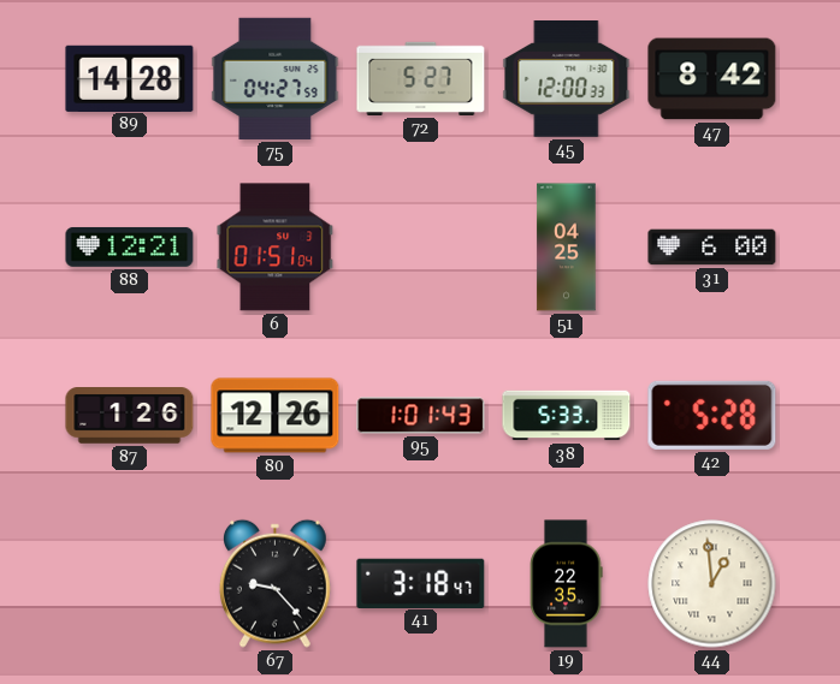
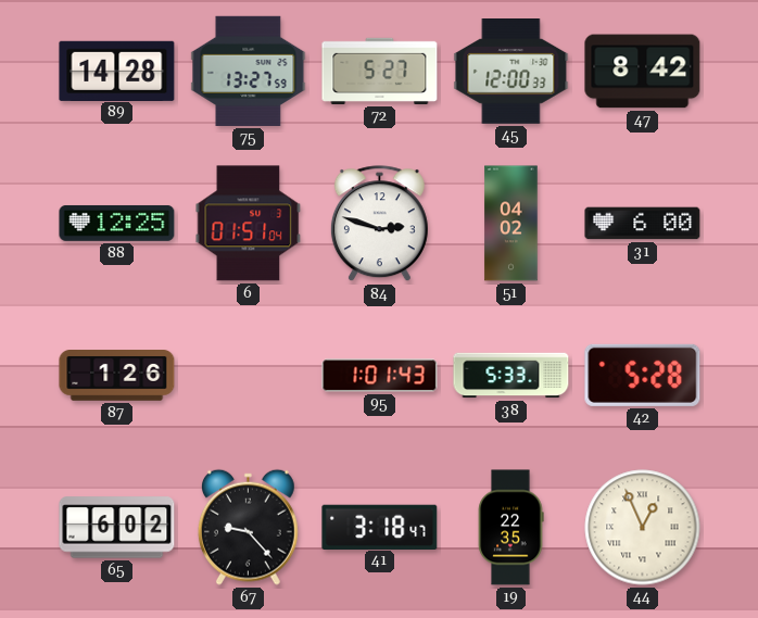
75: 04:27 -> 13:27
88: 12:21 -> 12:25
84: none -> 2:48
51: 04:25 -> 04:02
80: 12:26 -> none
65: none -> 6:02
44: 12:59 -> 12:56
